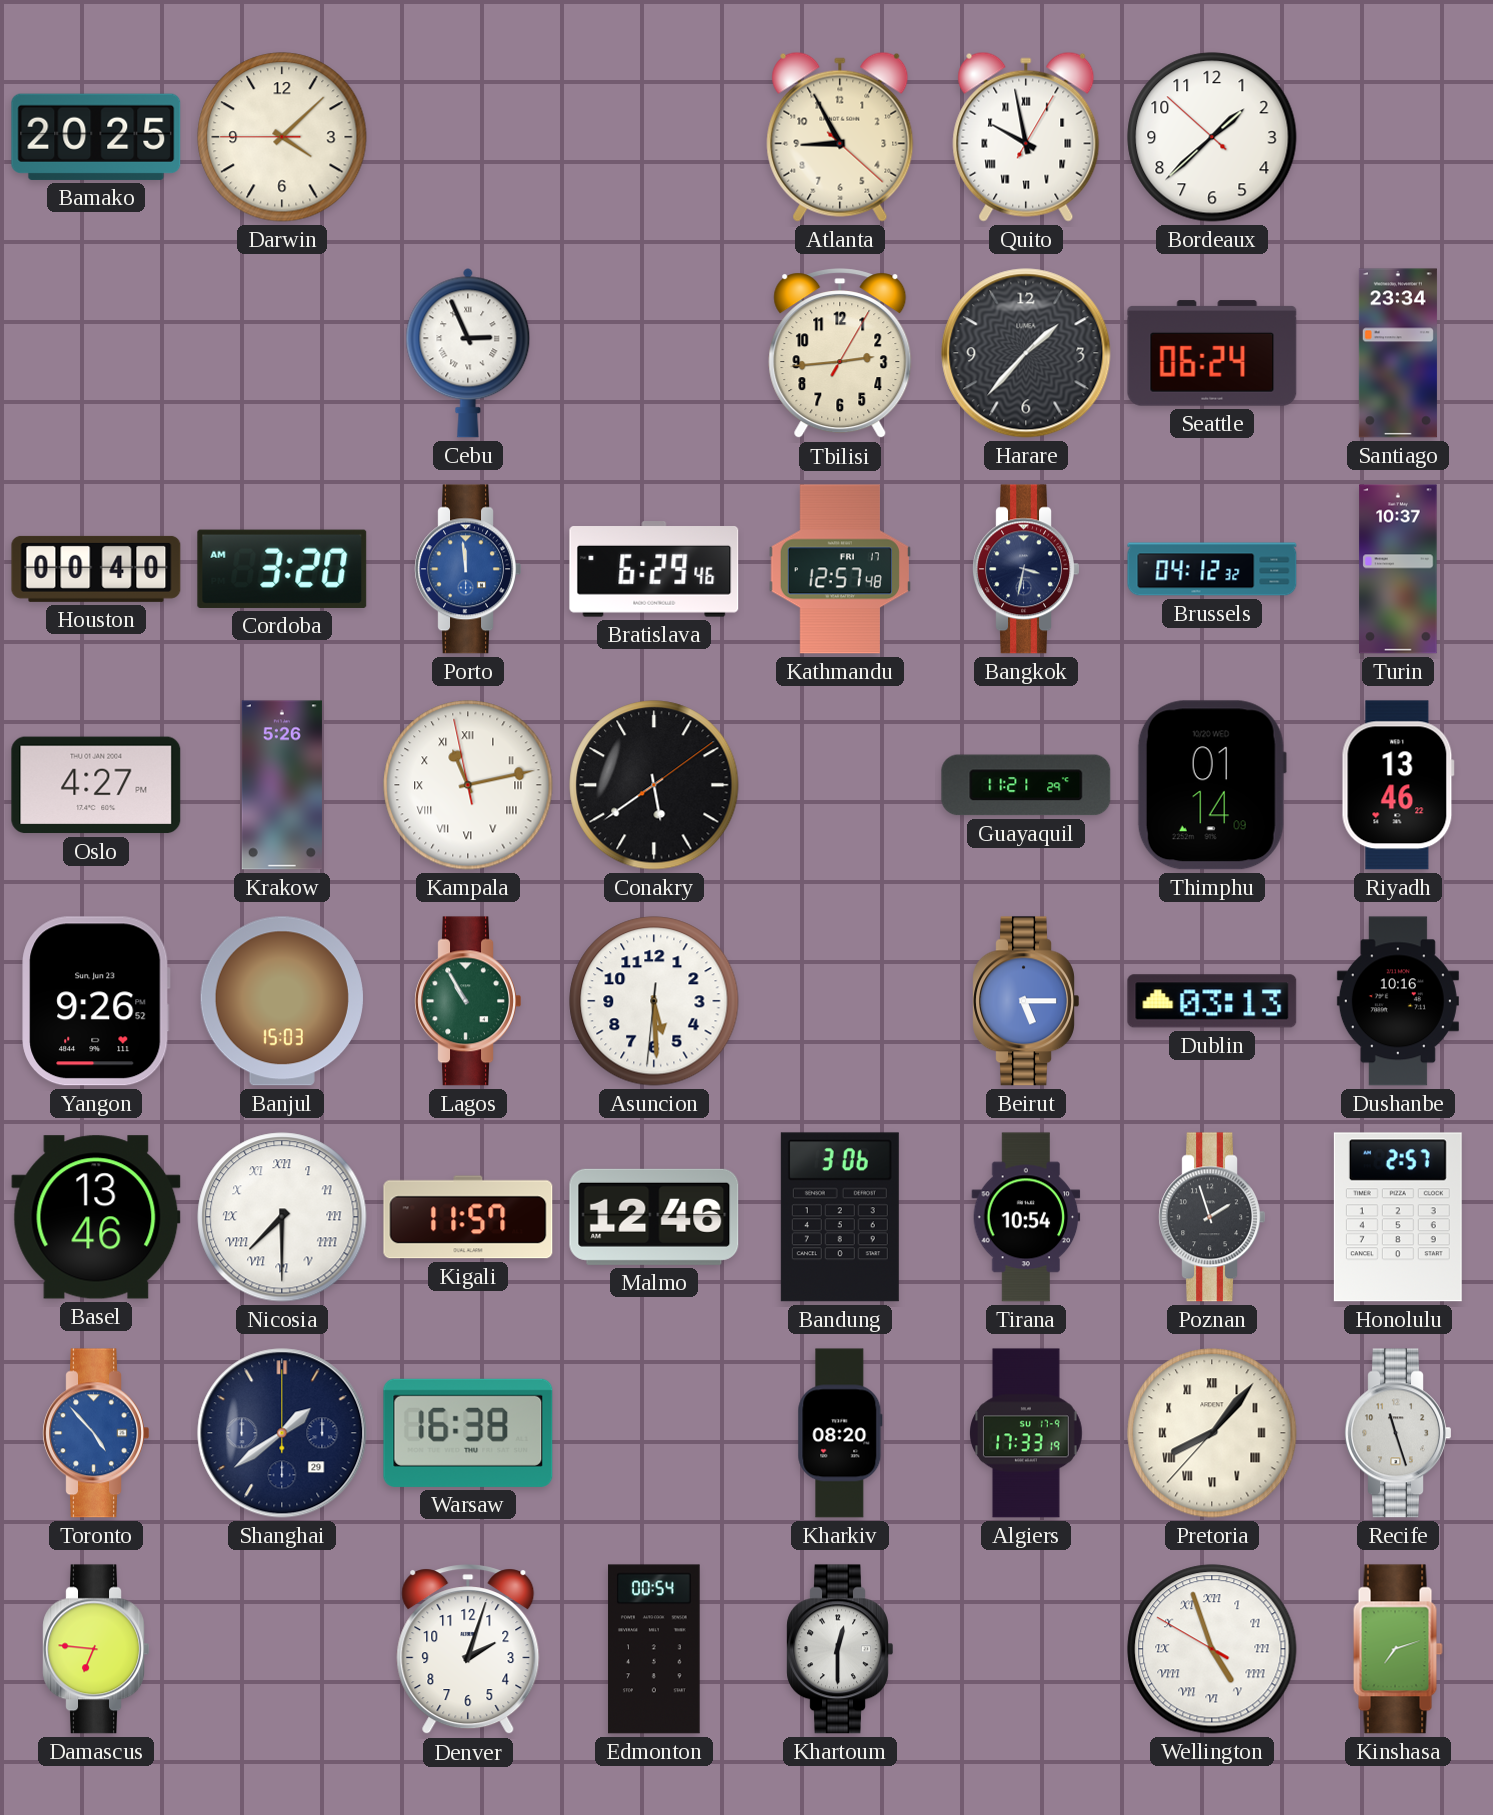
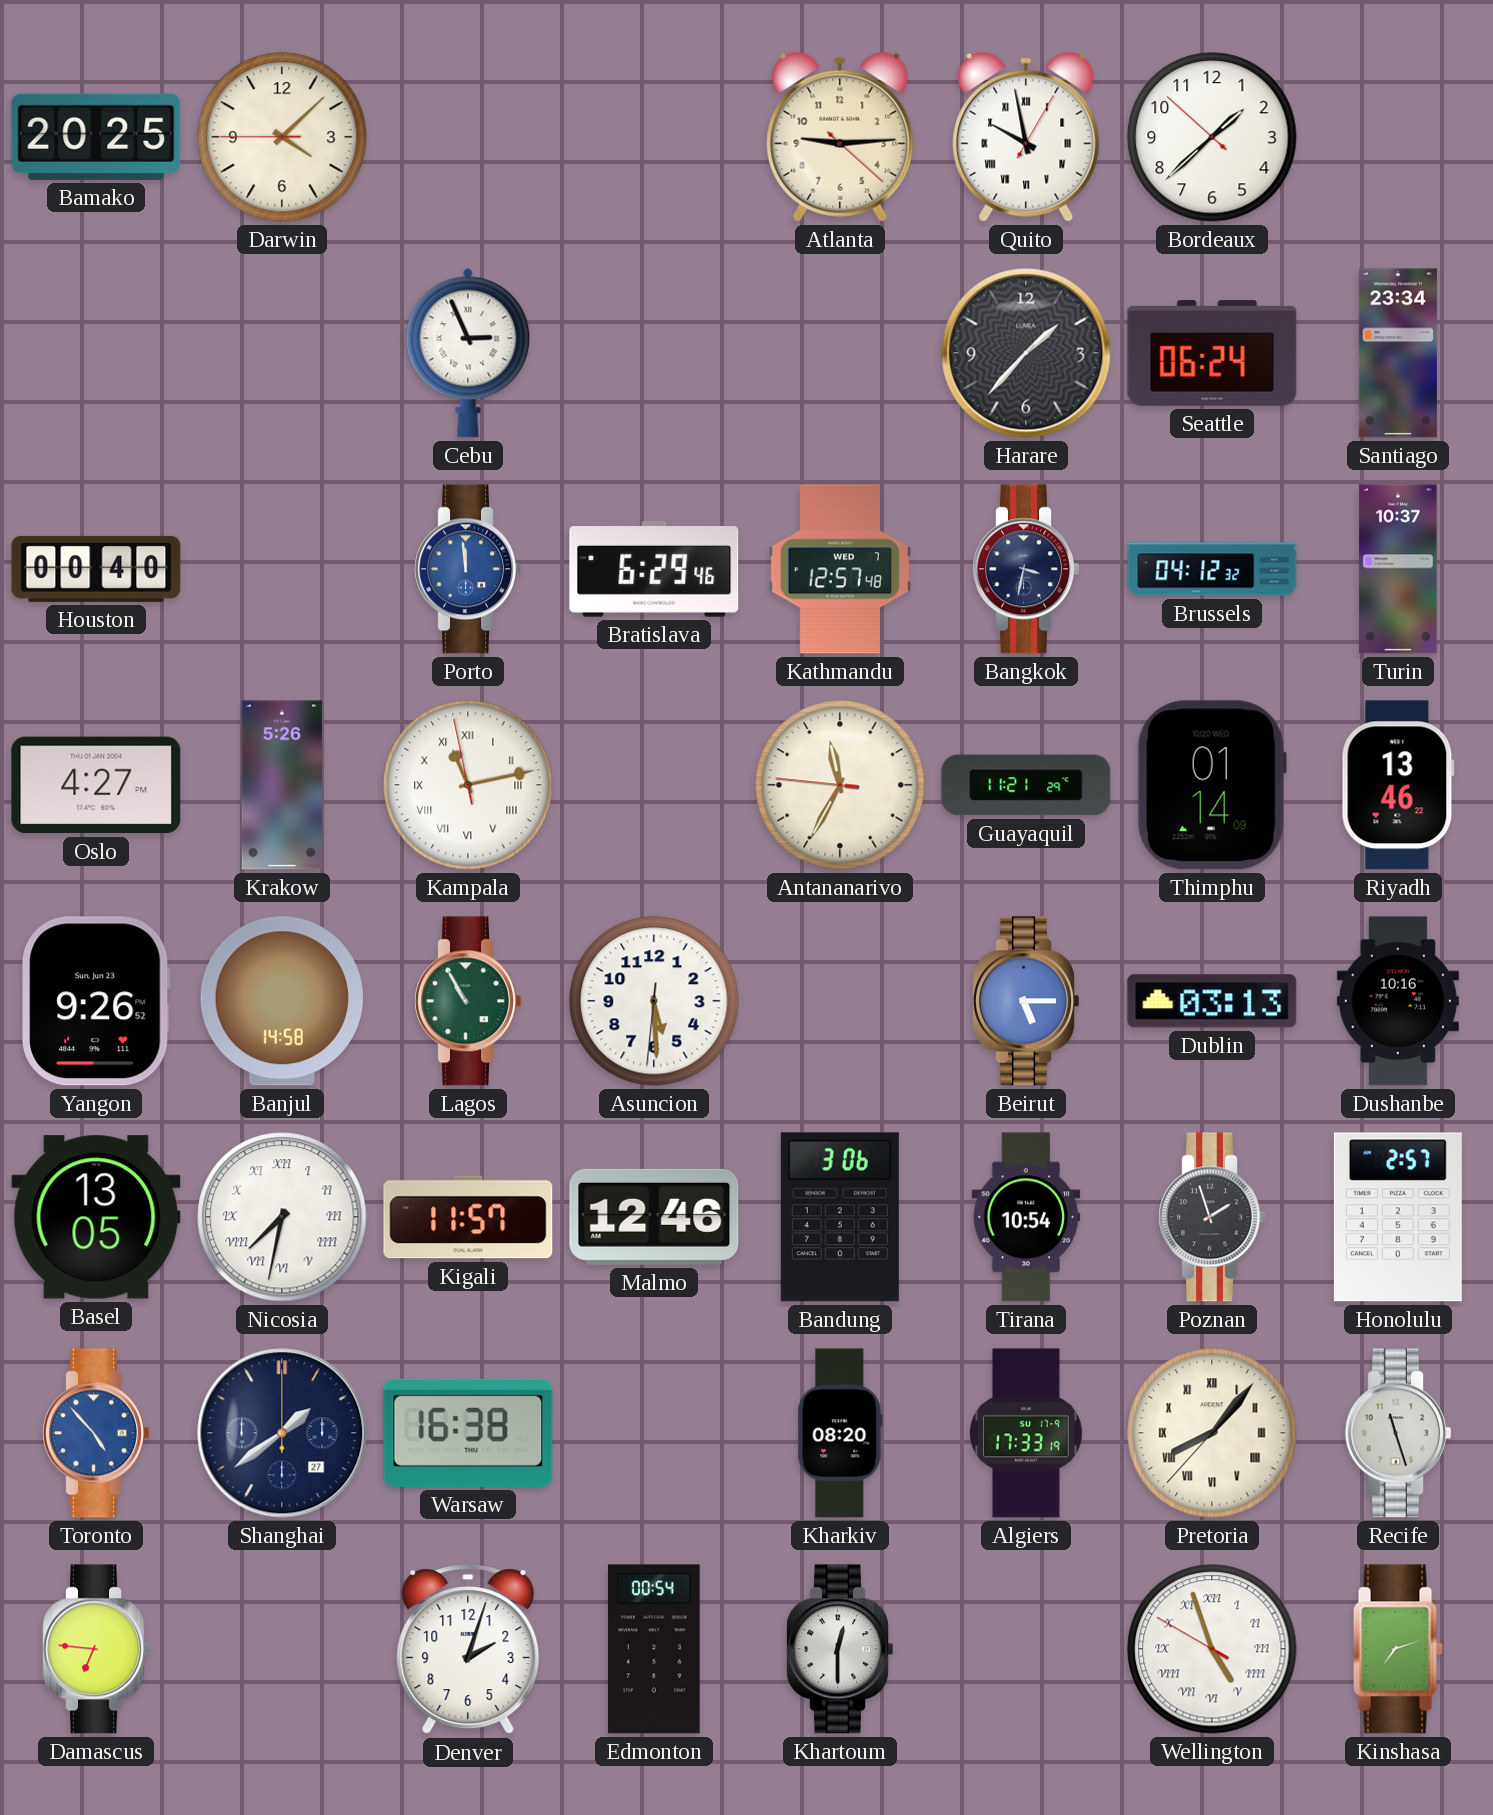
Atlanta: 8:55 -> 9:14
Tbilisi: 2:44 -> none
Cordoba: 3:20 -> none
Kathmandu date: FRI 17 -> WED 7
Conakry: 5:39 -> none
Antananarivo: none -> 11:34
Banjul: 15:03 -> 14:58
Basel: 13:46 -> 13:05
Nicosia: 7:30 -> 7:32
Shanghai date: 29 -> 27
